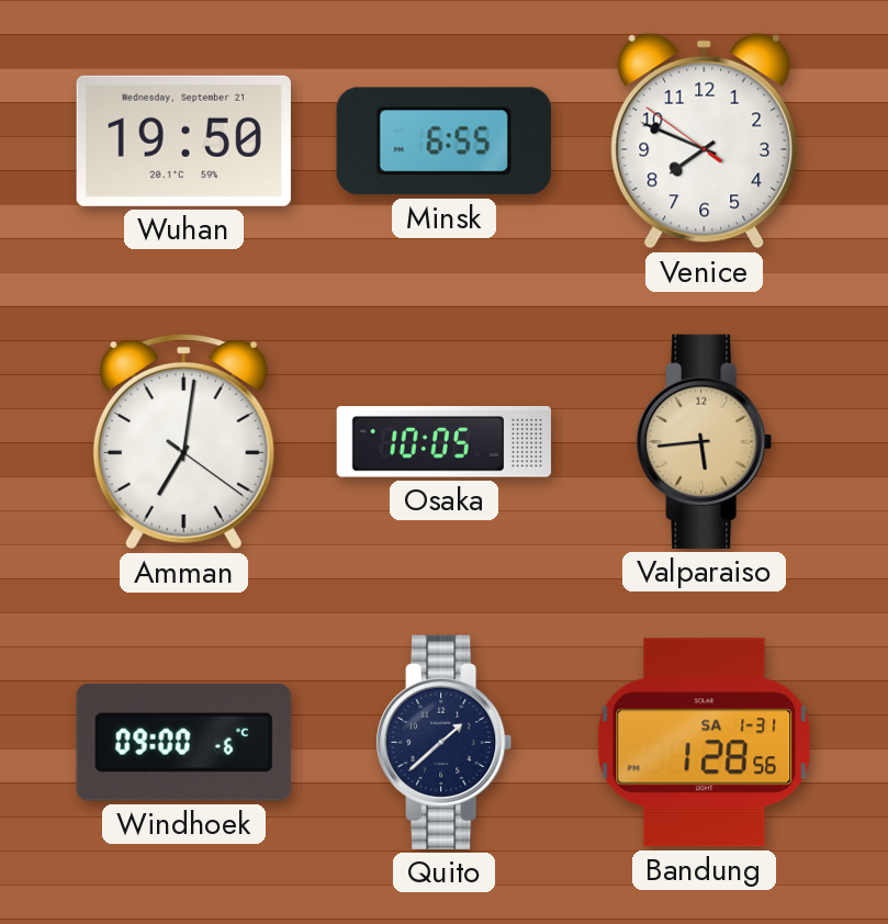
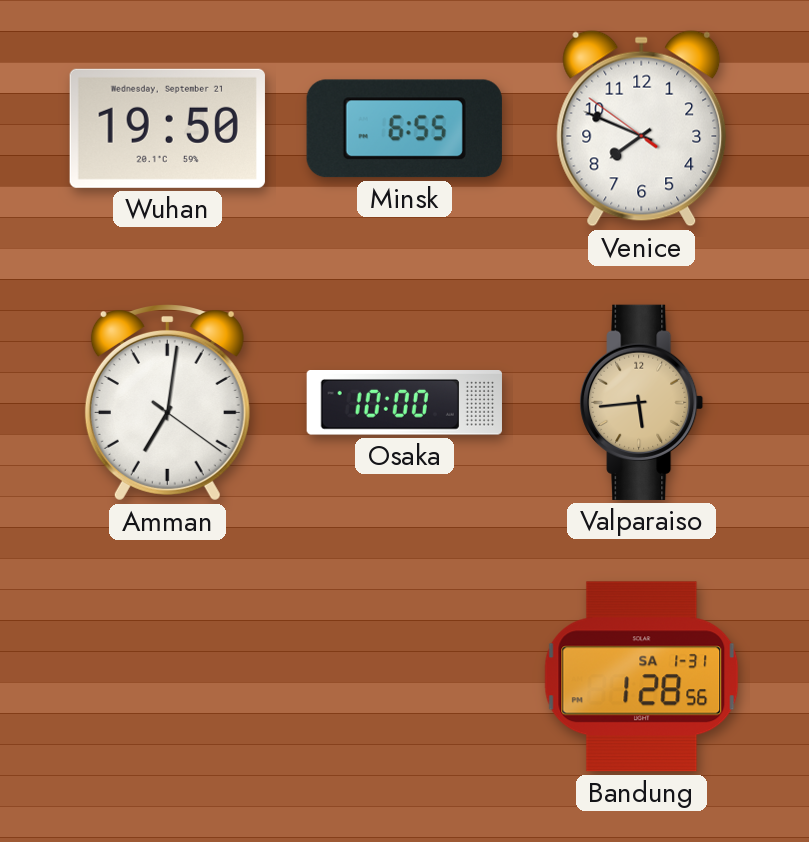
Osaka: 10:05 -> 10:00
Windhoek: 09:00 -> none
Quito: 1:38 -> none
